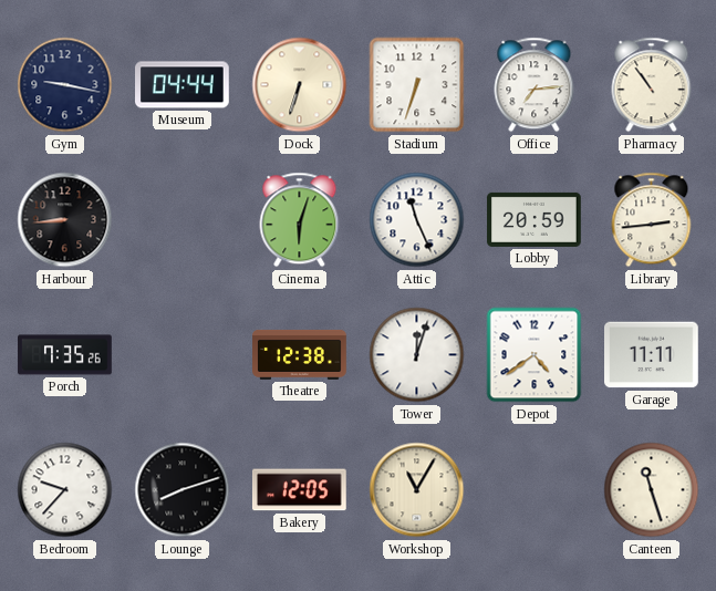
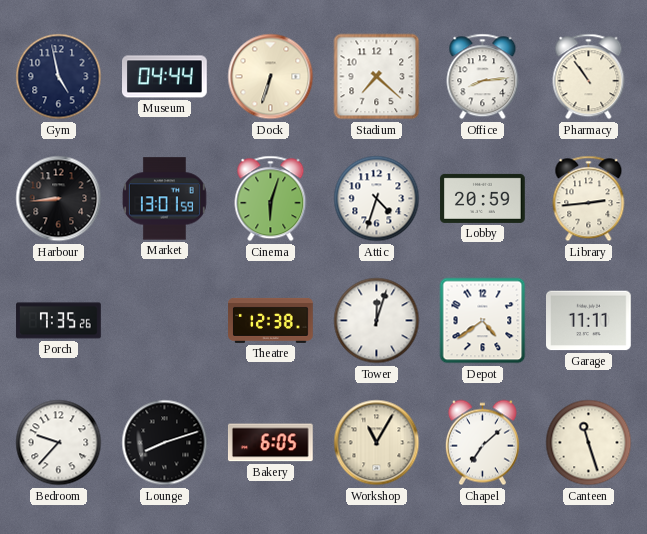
Gym: 9:17 -> 4:58
Stadium: 6:33 -> 7:22
Office: 7:14 -> 8:14
Market: none -> 13:01
Attic: 11:26 -> 4:33
Bakery: 12:05 -> 6:05
Chapel: none -> 7:08
